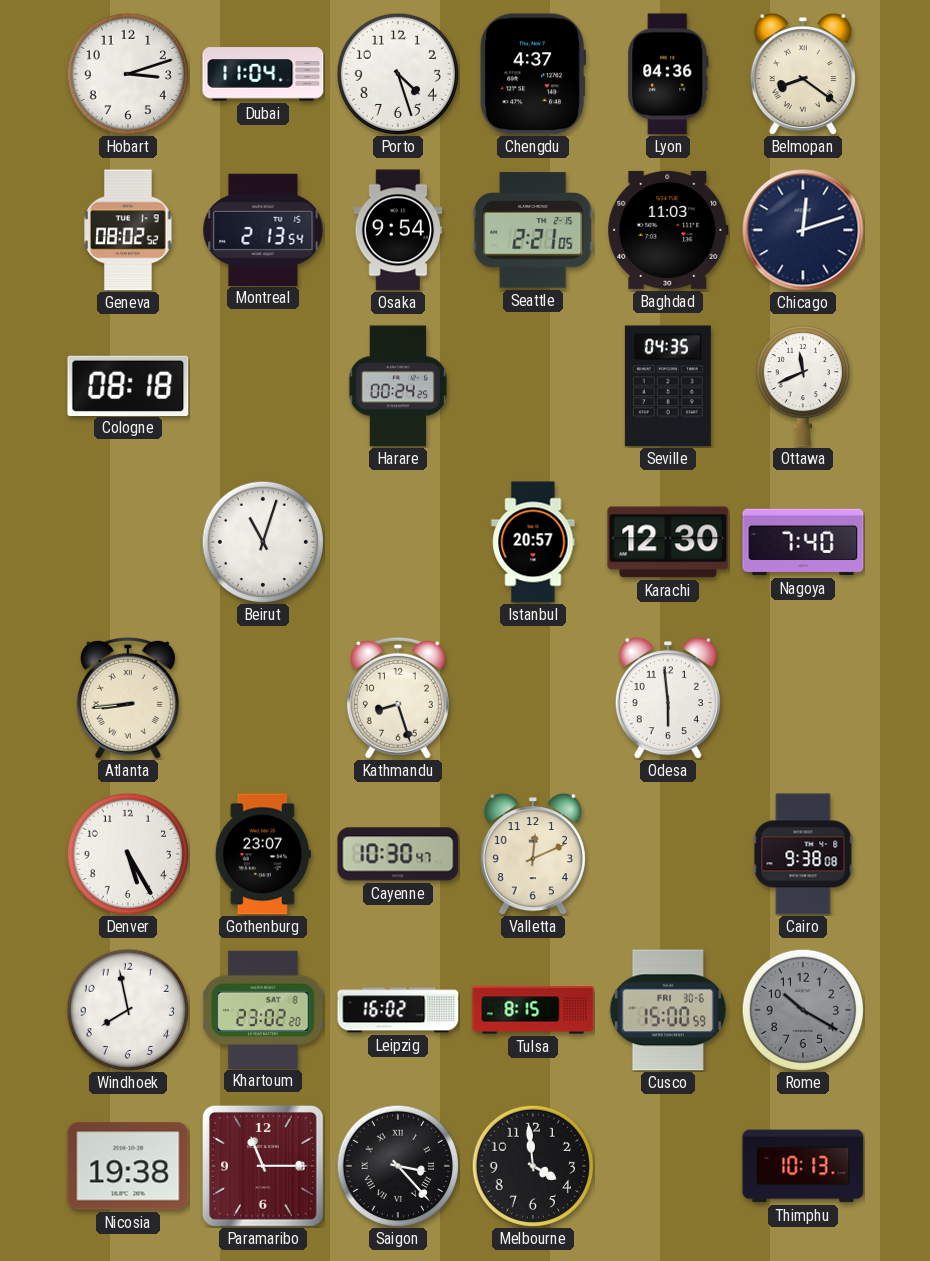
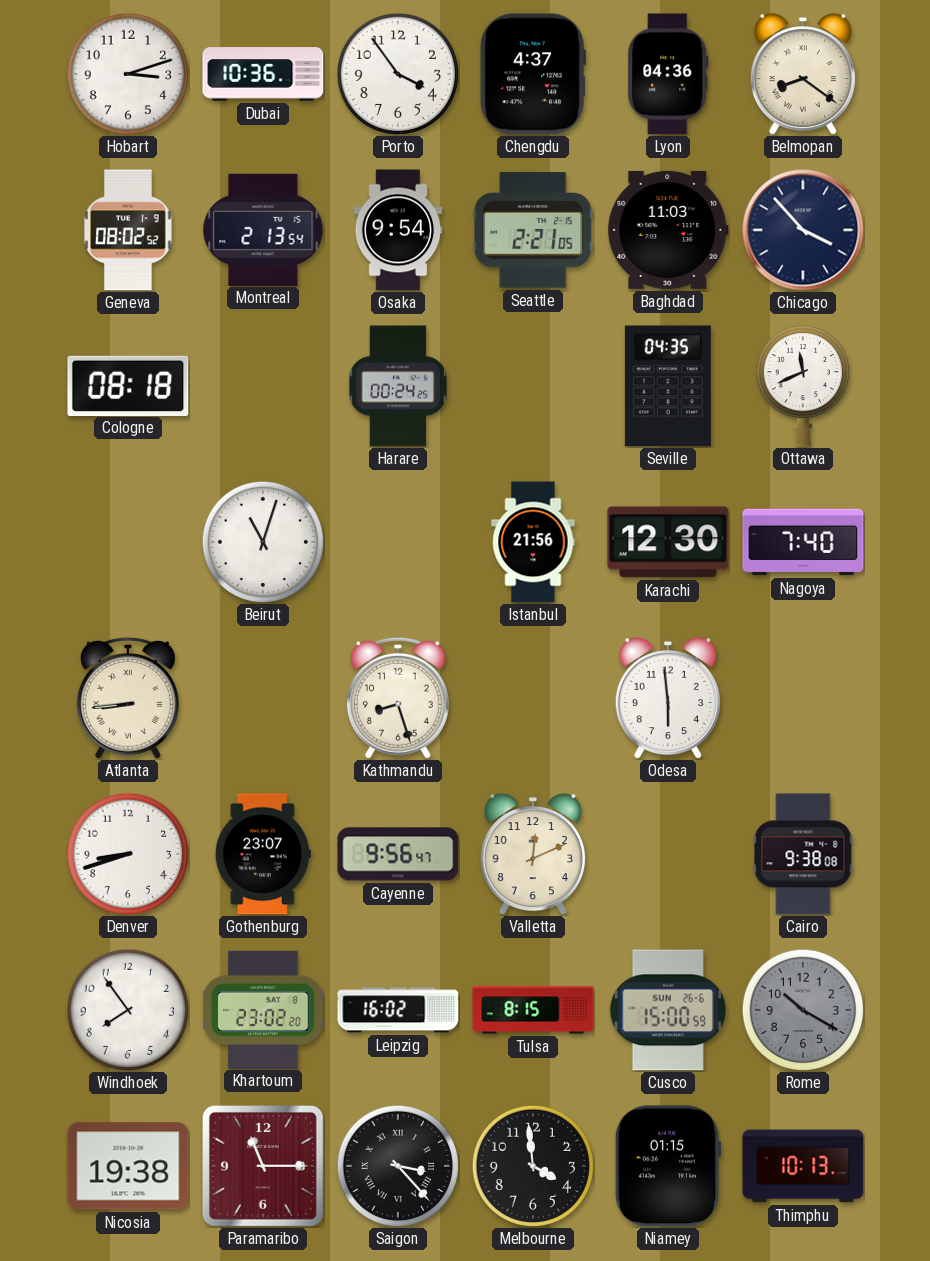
Dubai: 11:04 -> 10:36
Porto: 4:27 -> 3:54
Chicago: 12:12 -> 3:53
Istanbul: 20:57 -> 21:56
Denver: 5:25 -> 8:42
Cayenne: 10:30 -> 9:56
Windhoek: 7:58 -> 7:54
Cusco date: FRI 30-6 -> SUN 26-6
Niamey: none -> 01:15
